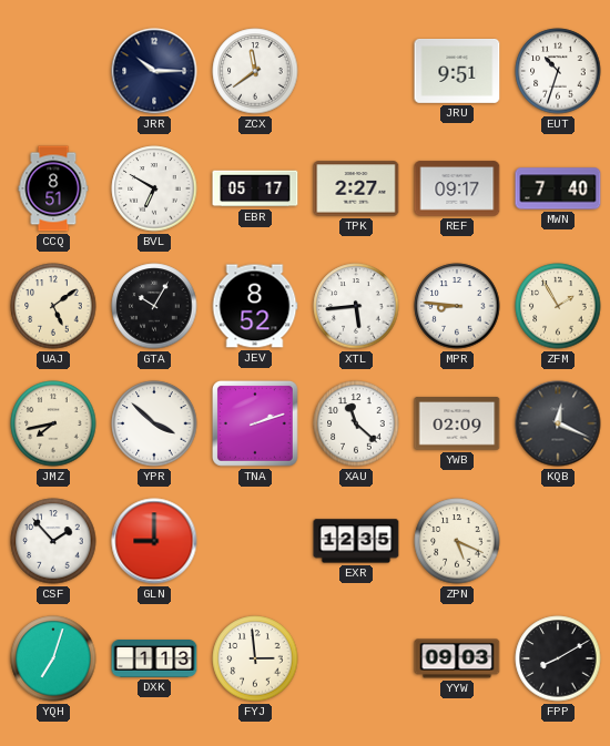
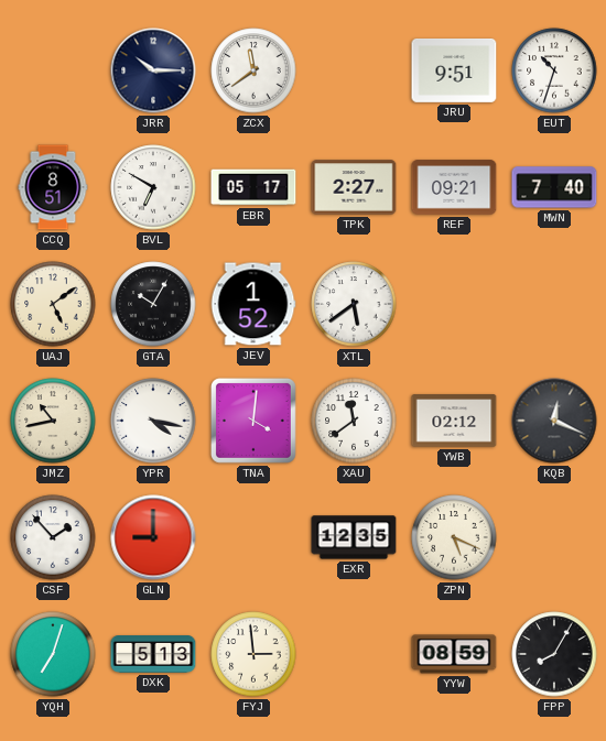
REF: 09:17 -> 09:21
JEV: 8:52 -> 1:52
XTL: 5:44 -> 5:39
MPR: 8:46 -> none
ZFM: 1:55 -> none
JMZ: 7:43 -> 10:43
YPR: 3:52 -> 4:17
TNA: 2:12 -> 4:01
XAU: 11:22 -> 11:39
YWB: 02:09 -> 02:12
DXK: 1:13 -> 5:13
YYW: 09:03 -> 08:59
FPP: 8:10 -> 8:05
